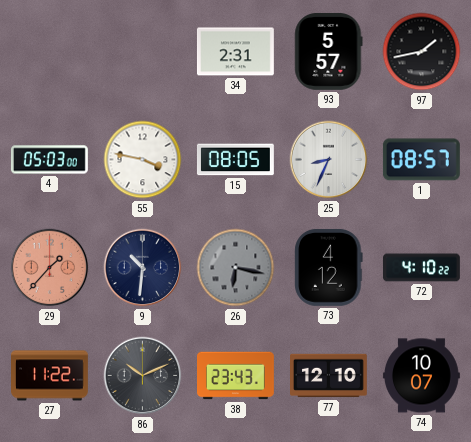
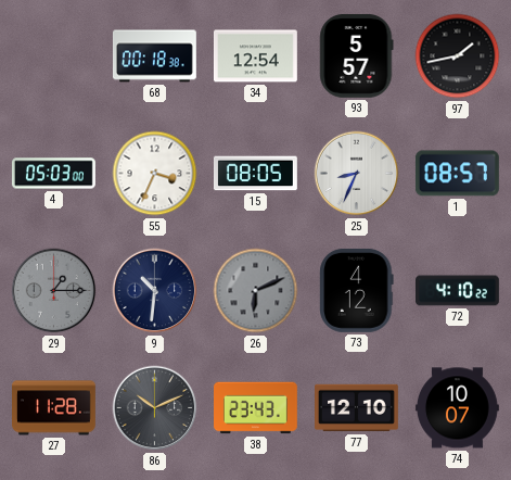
68: none -> 00:18
34: 2:31 -> 12:54
55: 3:47 -> 3:34
29: 1:37 -> 1:15
29 dial: salmon -> grey
26: 6:17 -> 6:11
27: 11:22 -> 11:28
